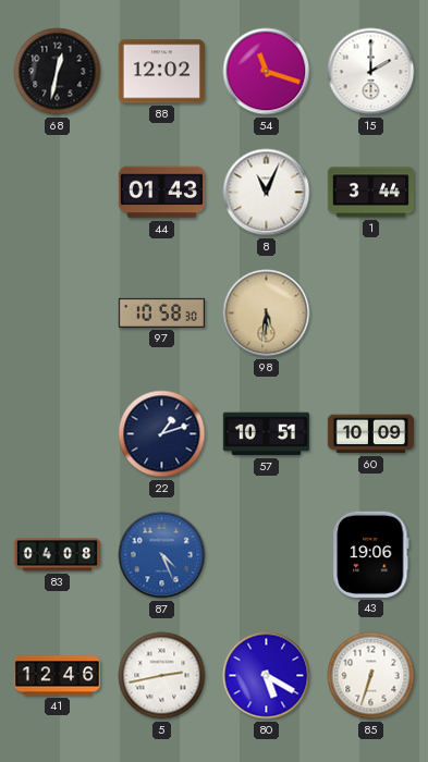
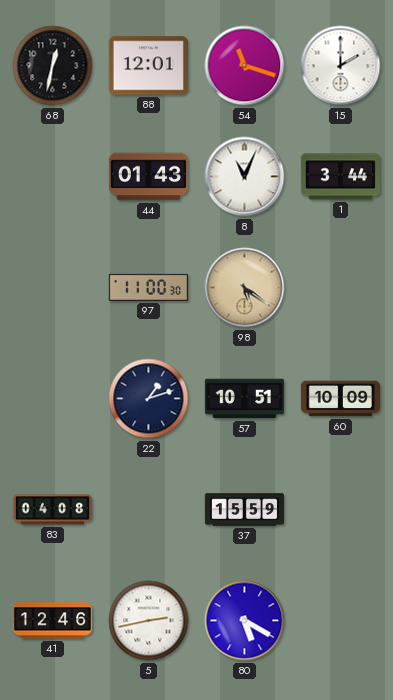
88: 12:02 -> 12:01
97: 10:58 -> 11:00
98: 5:31 -> 5:21
87: 4:26 -> none
37: none -> 15:59
43: 19:06 -> none
85: 6:33 -> none
